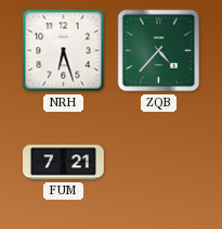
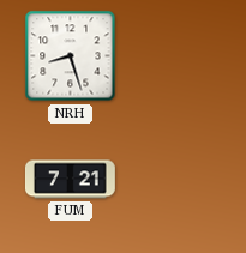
NRH: 6:27 -> 8:27
ZQB: 4:37 -> none
